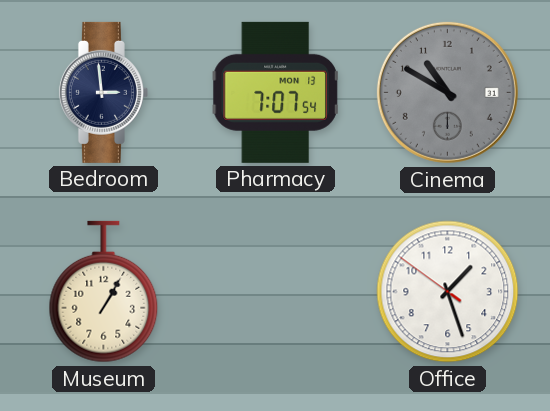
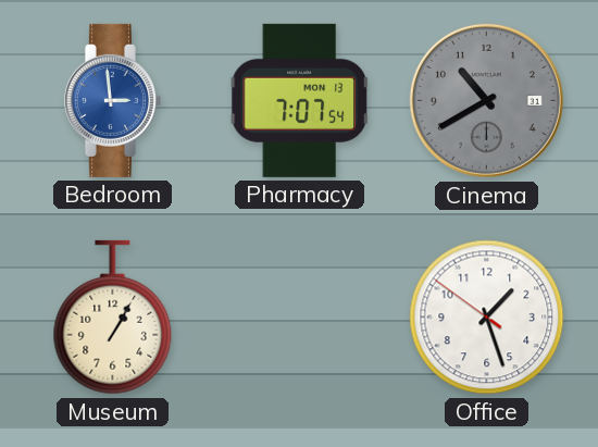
Bedroom dial: navy -> blue
Cinema: 10:50 -> 10:40
